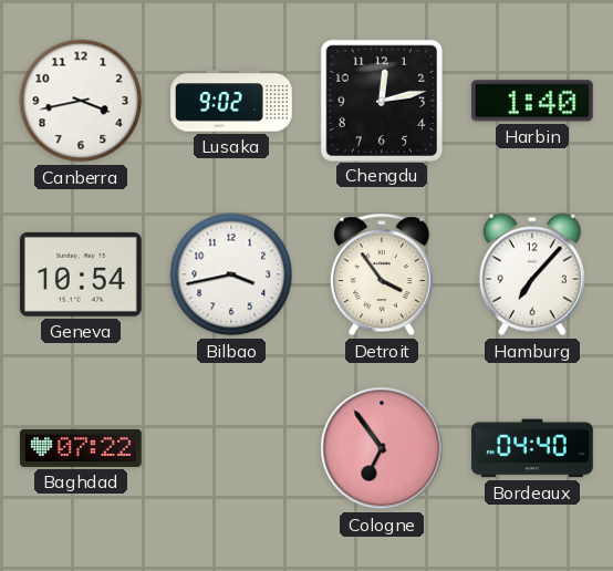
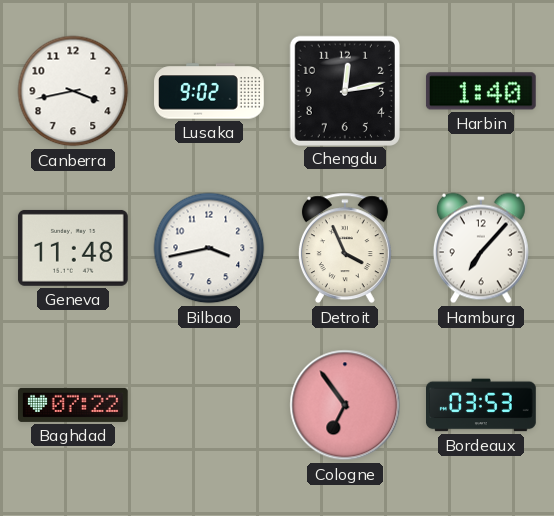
Geneva: 10:54 -> 11:48
Detroit: 3:54 -> 3:56
Bordeaux: 04:40 -> 03:53
